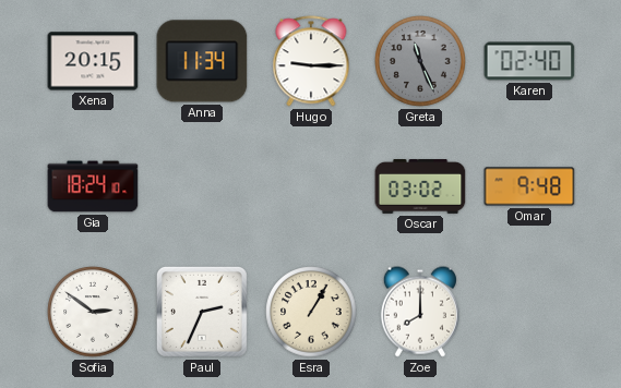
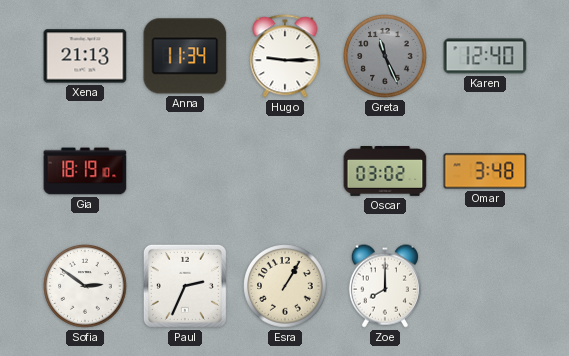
Xena: 20:15 -> 21:13
Karen: 02:40 -> 12:40
Gia: 18:24 -> 18:19
Omar: 9:48 -> 3:48
